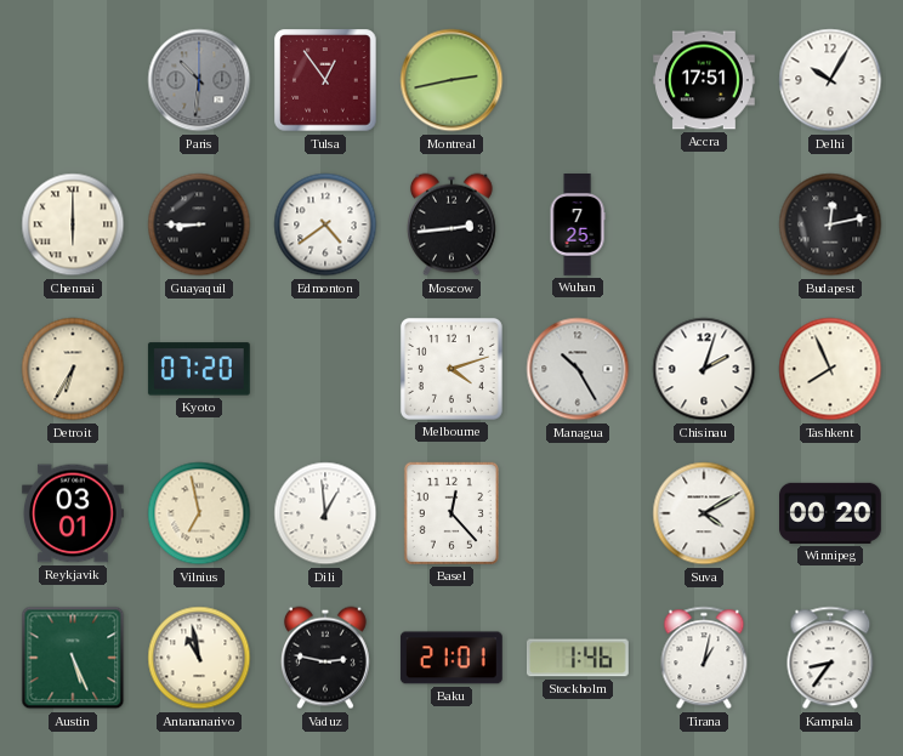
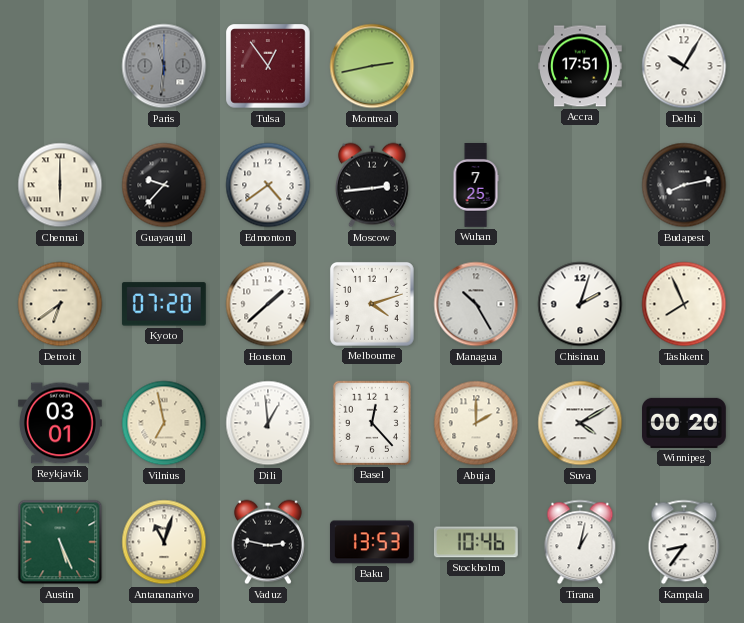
Paris: 10:31 -> 11:31
Guayaquil: 8:45 -> 9:37
Budapest: 12:13 -> 8:13
Detroit: 6:35 -> 6:39
Houston: none -> 1:38
Abuja: none -> 2:00
Antananarivo: 10:58 -> 11:03
Baku: 21:01 -> 13:53
Stockholm: 1:46 -> 10:46
